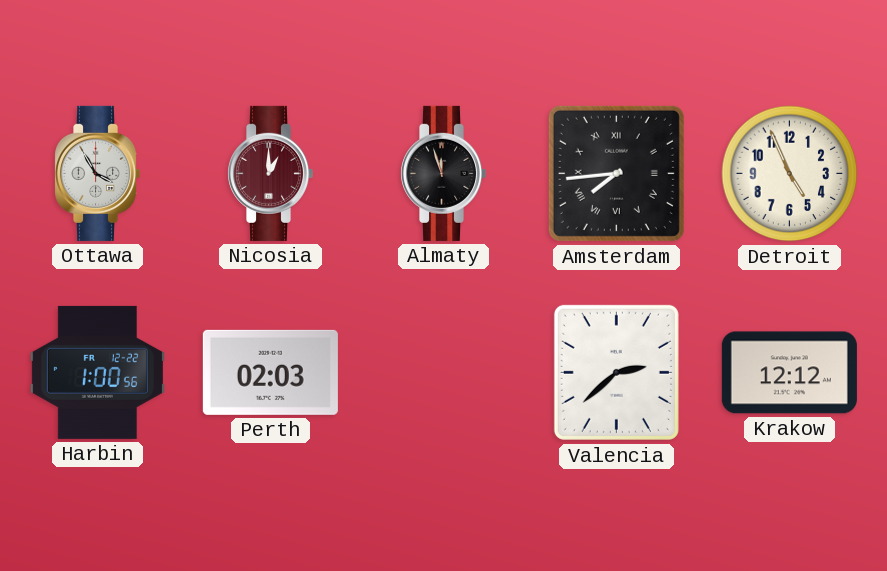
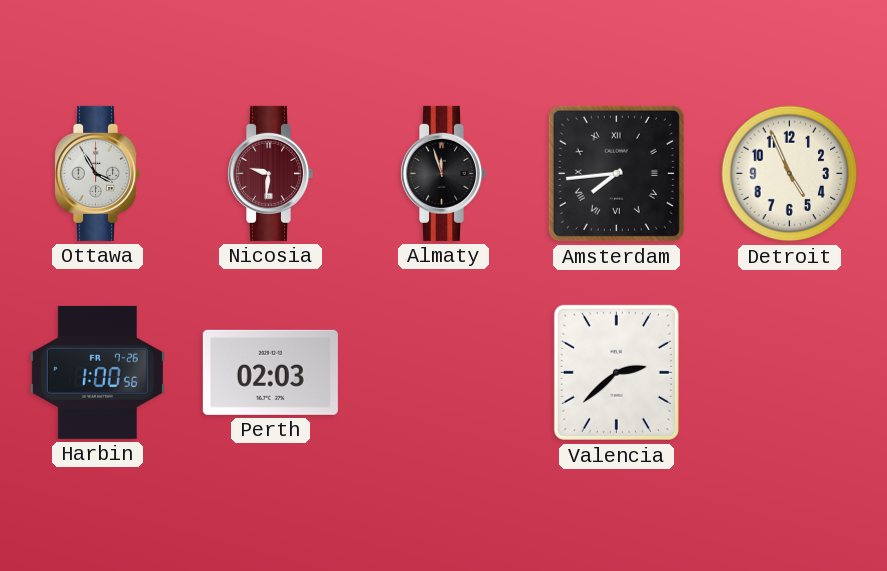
Nicosia: 1:00 -> 9:31
Harbin date: FR 12-22 -> FR 7-26
Krakow: 12:12 -> none
